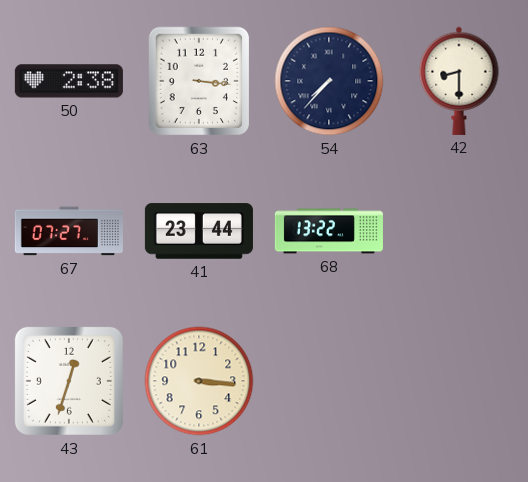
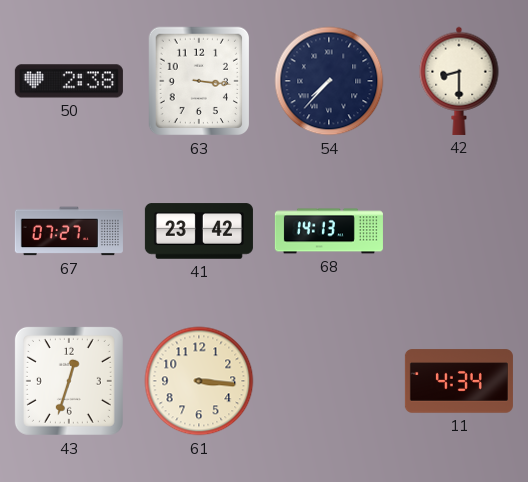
41: 23:44 -> 23:42
68: 13:22 -> 14:13
11: none -> 4:34
